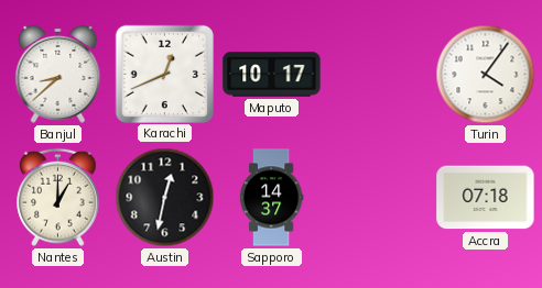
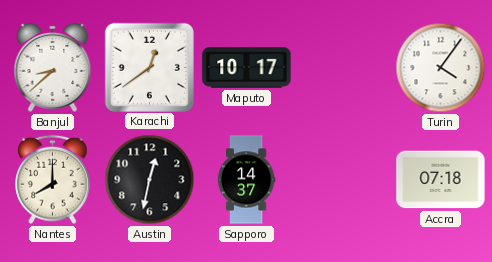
Karachi: 12:41 -> 12:39
Nantes: 1:00 -> 8:00
